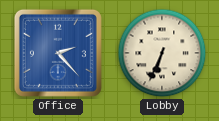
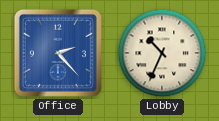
Lobby: 6:34 -> 10:34
